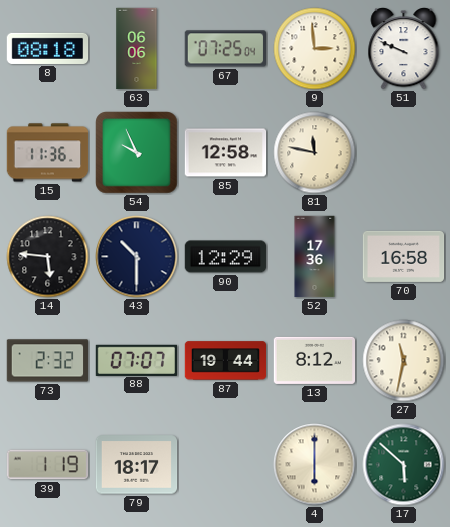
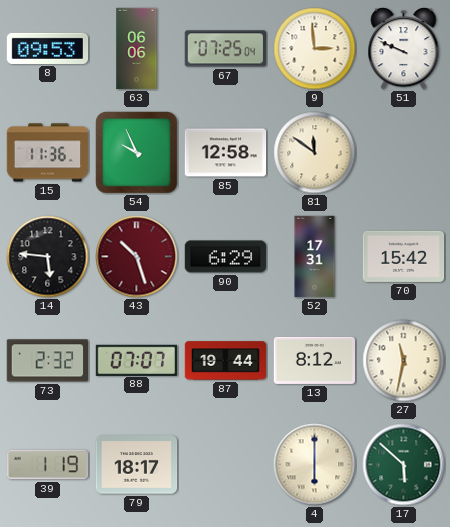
8: 08:18 -> 09:53
81: 11:47 -> 11:51
43: 10:30 -> 10:27
43 dial: navy -> burgundy
90: 12:29 -> 6:29
52: 17:36 -> 17:31
70: 16:58 -> 15:42
